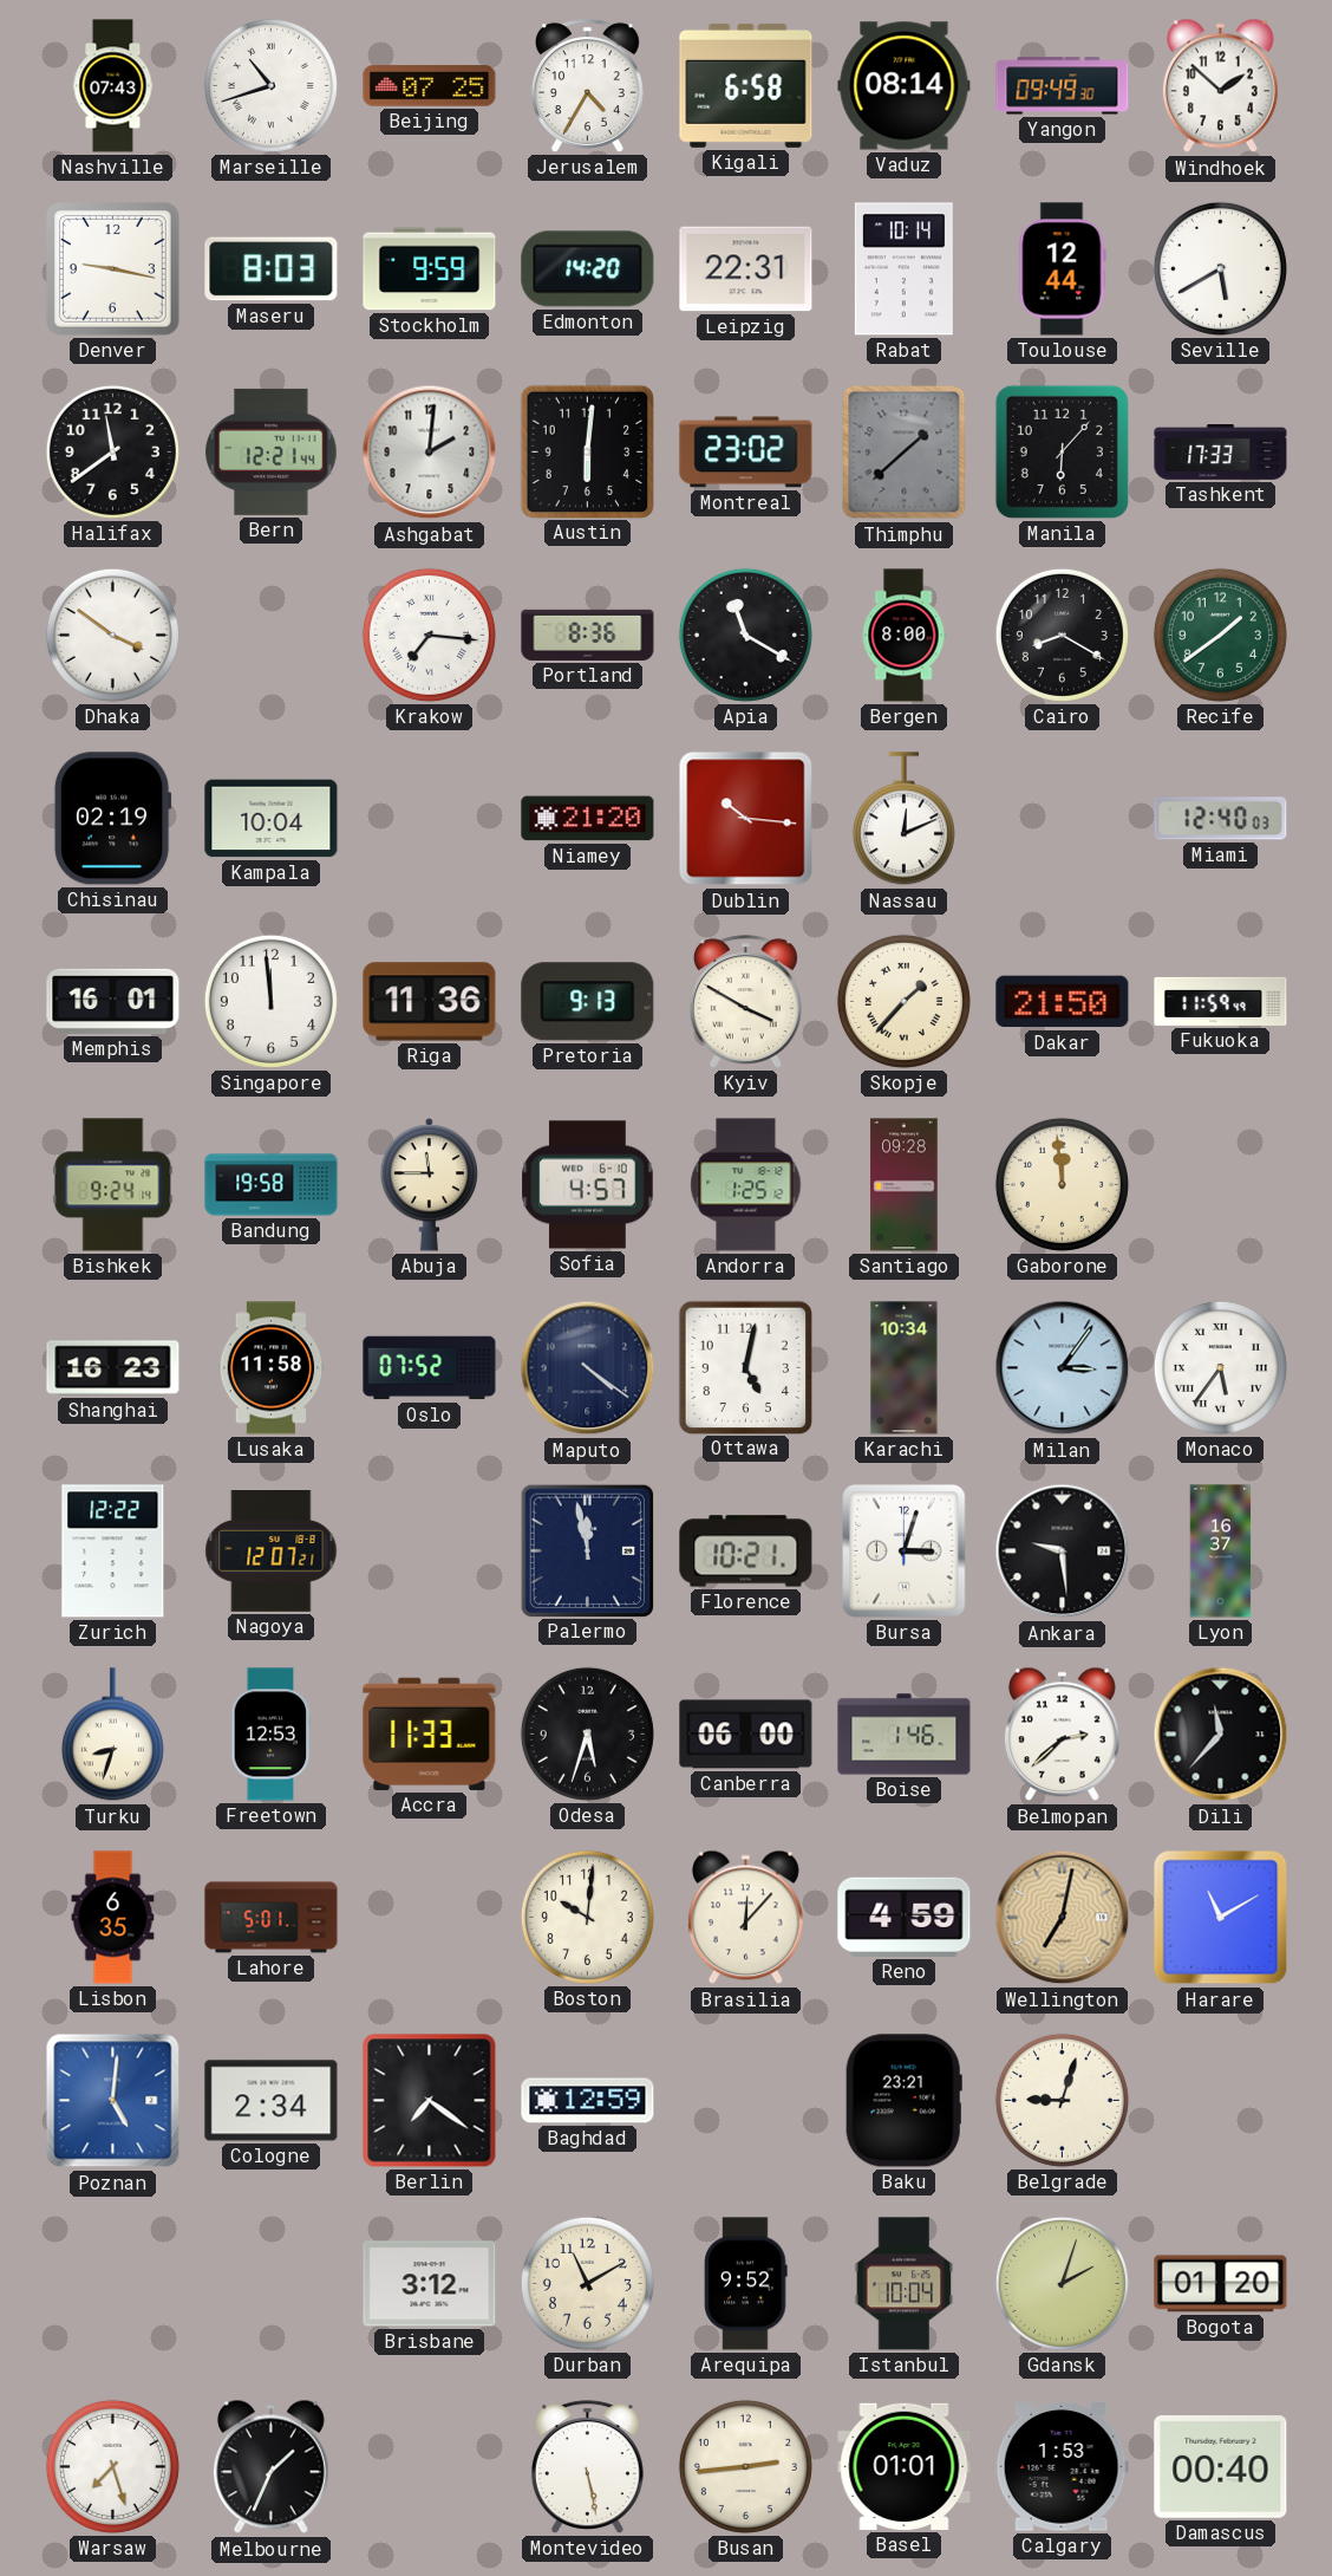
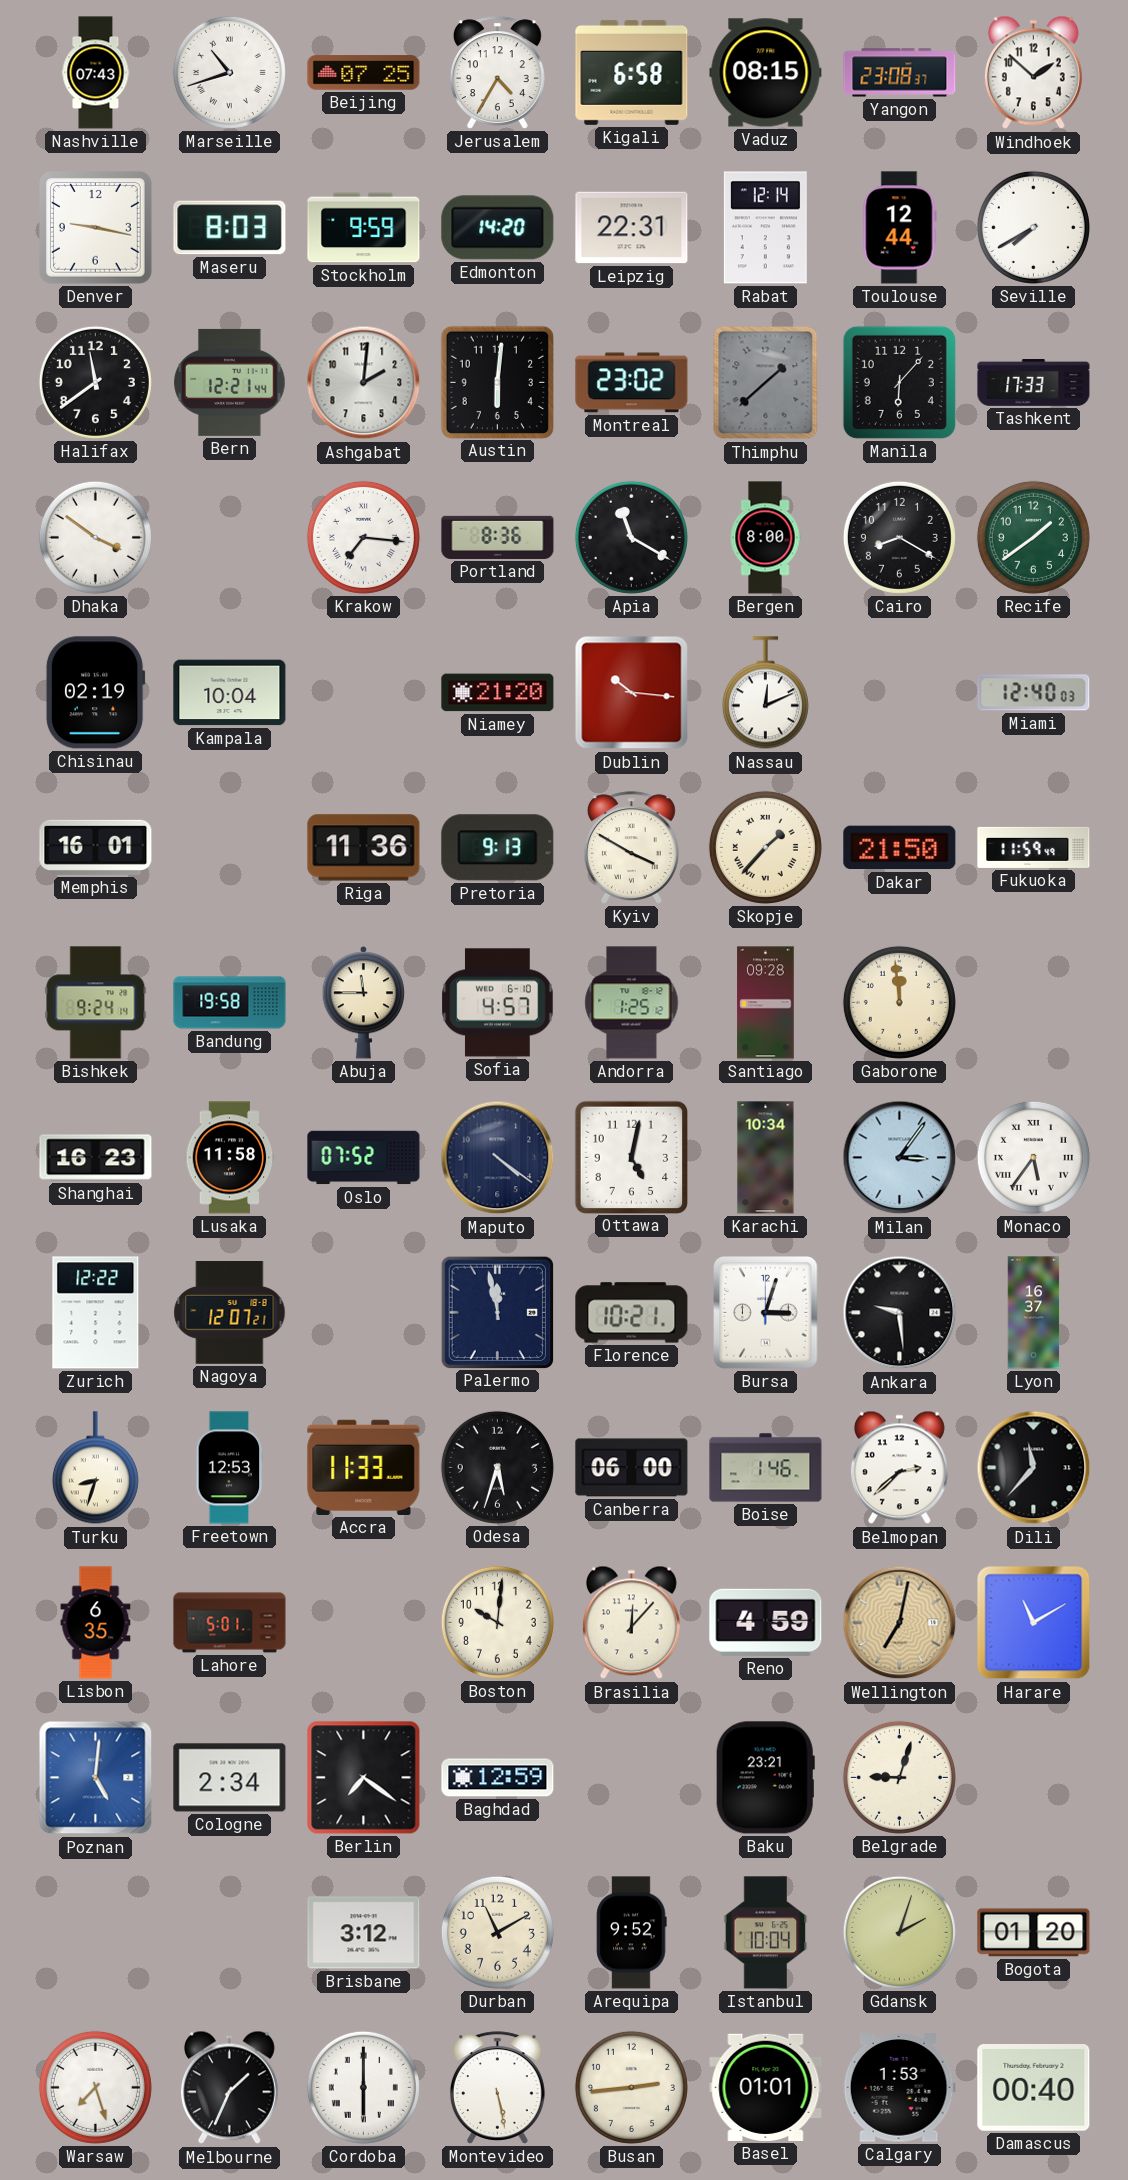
Vaduz: 08:14 -> 08:15
Yangon: 09:49 -> 23:08
Rabat: 10:14 -> 12:14
Seville: 5:40 -> 7:40
Singapore: 11:59 -> none
Cordoba: none -> 6:00
